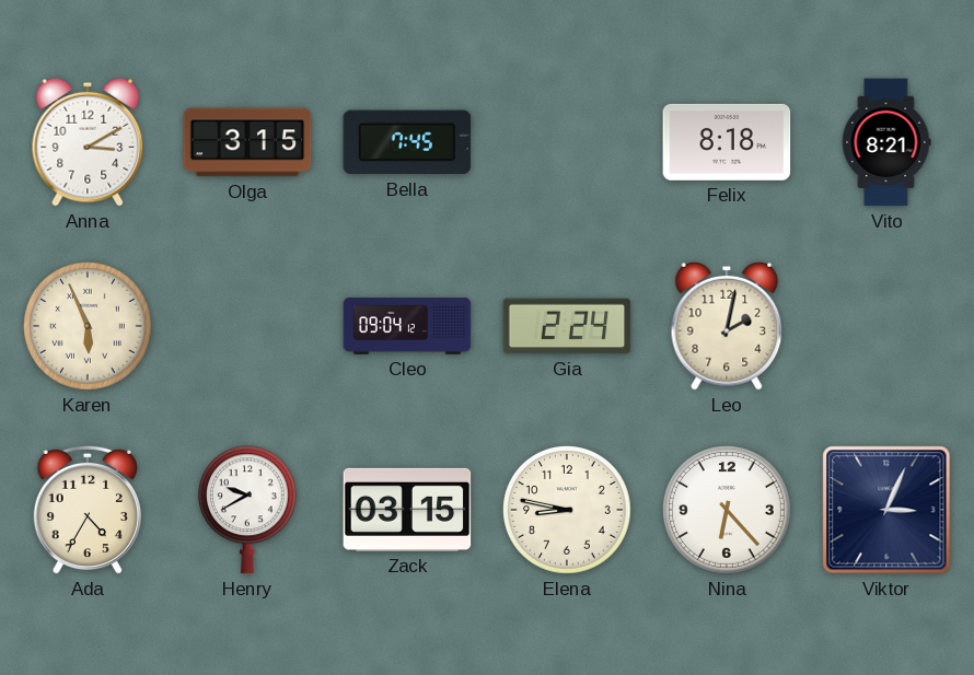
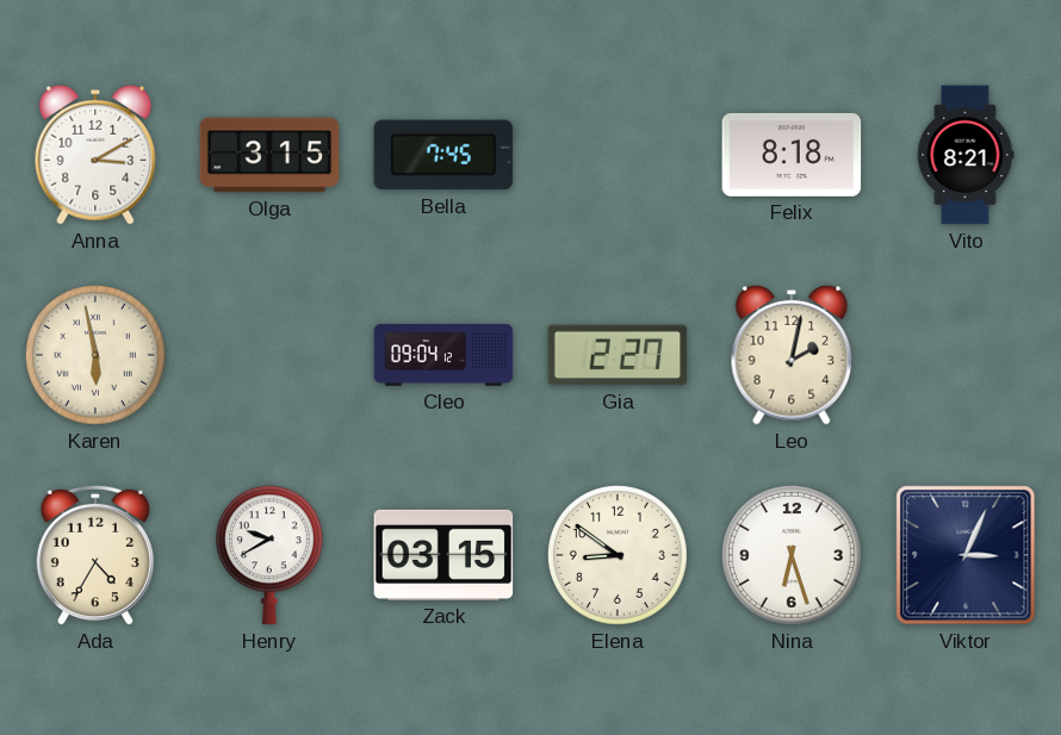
Karen: 5:56 -> 5:58
Gia: 2:24 -> 2:27
Elena: 8:47 -> 8:51
Nina: 6:23 -> 6:27
